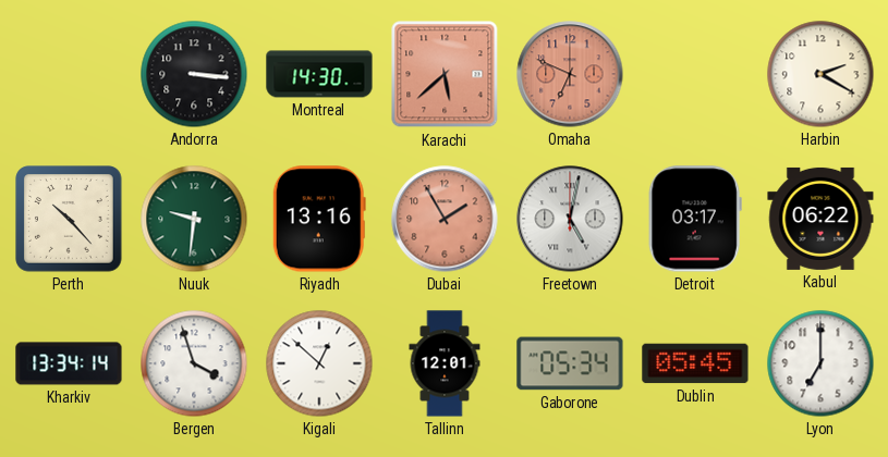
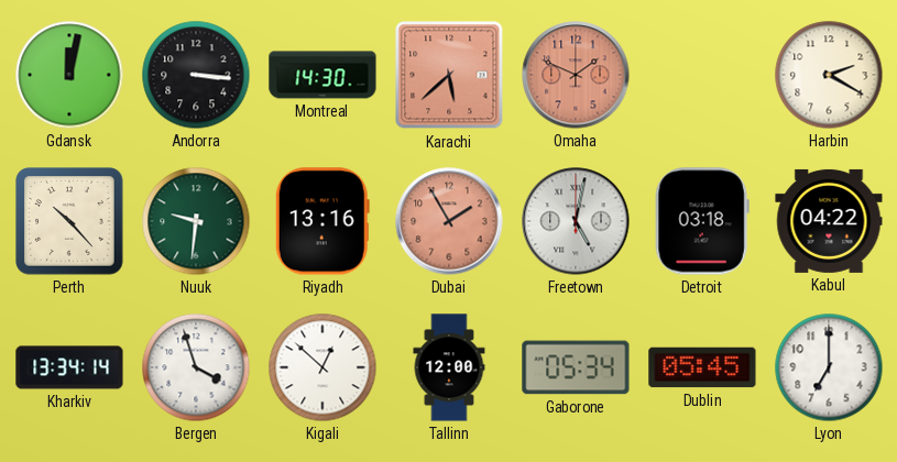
Gdansk: none -> 12:02
Omaha: 6:49 -> 1:49
Detroit: 03:17 -> 03:18
Kabul: 06:22 -> 04:22
Tallinn: 12:01 -> 12:00
